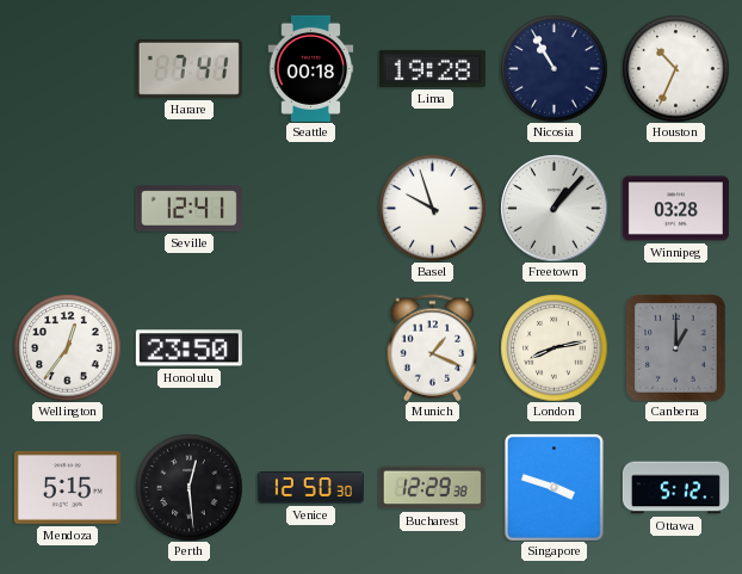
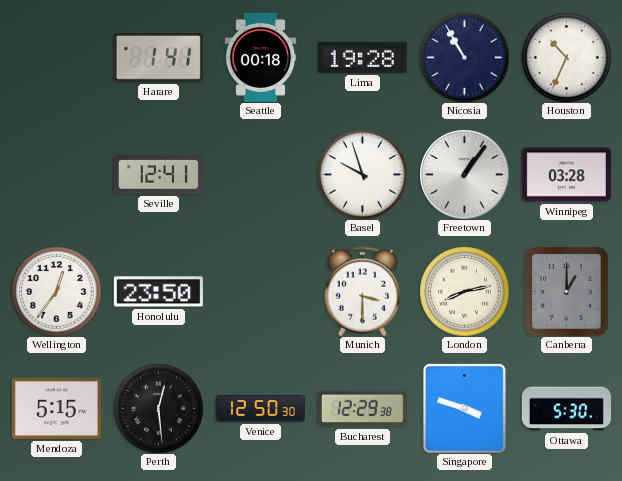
Harare: 7:41 -> 1:41
Freetown: 1:07 -> 1:06
Munich: 1:19 -> 3:30
Ottawa: 5:12 -> 5:30
